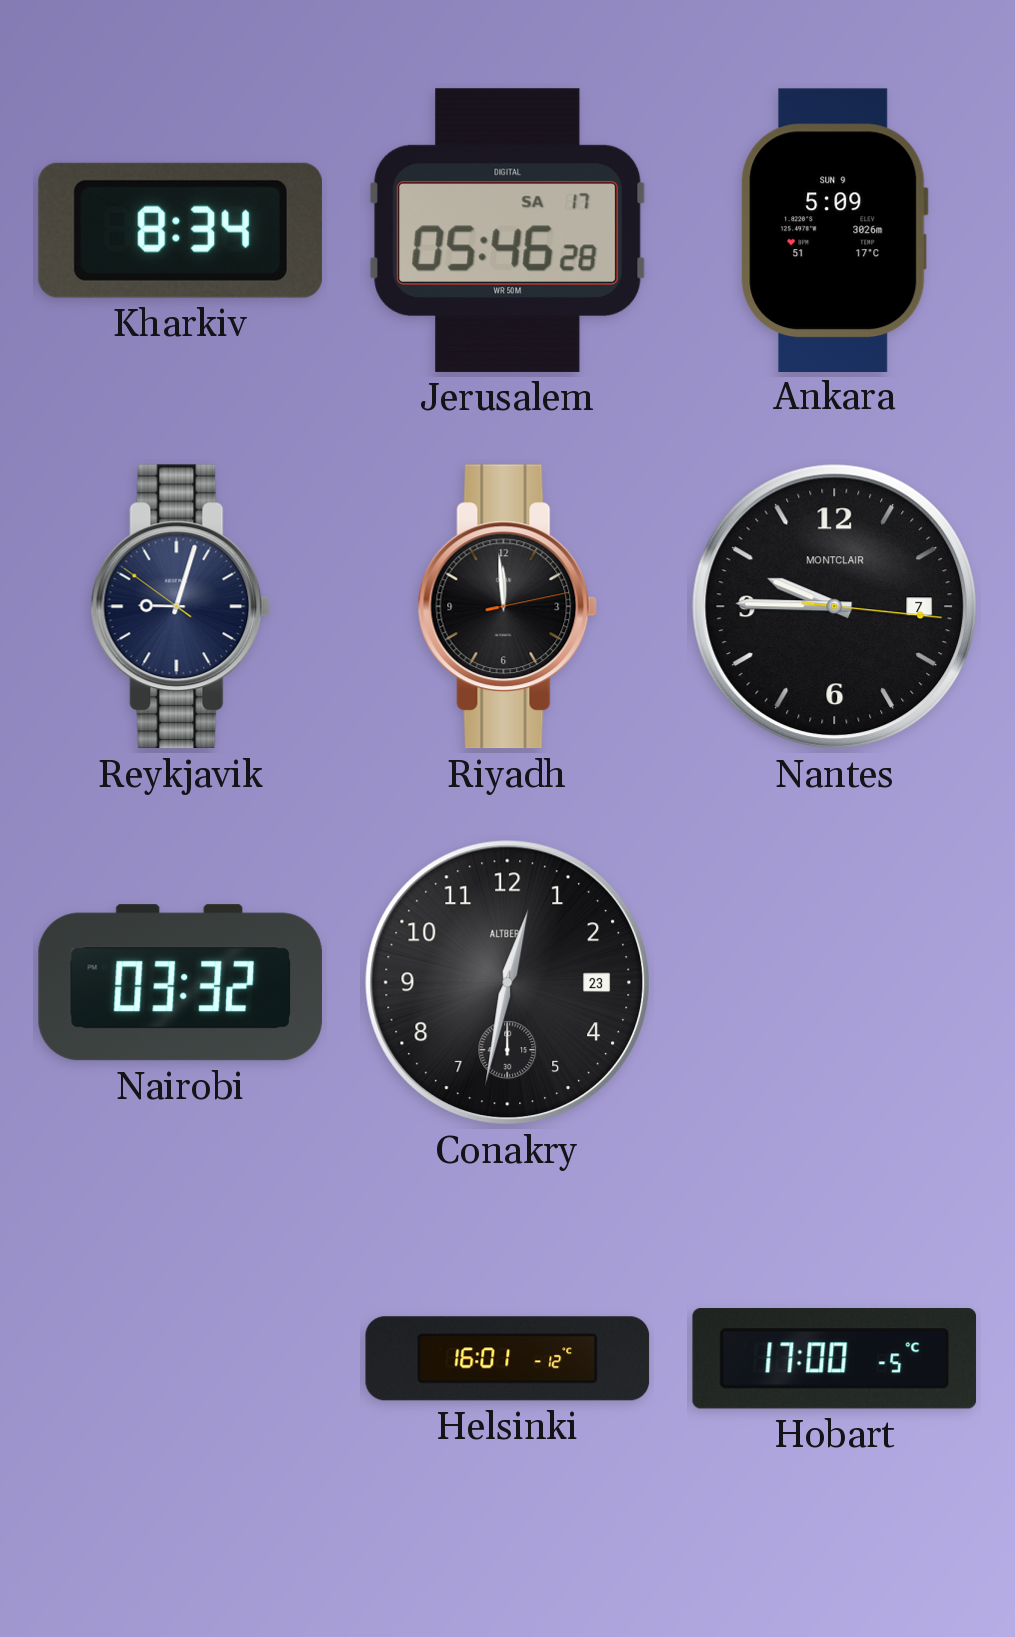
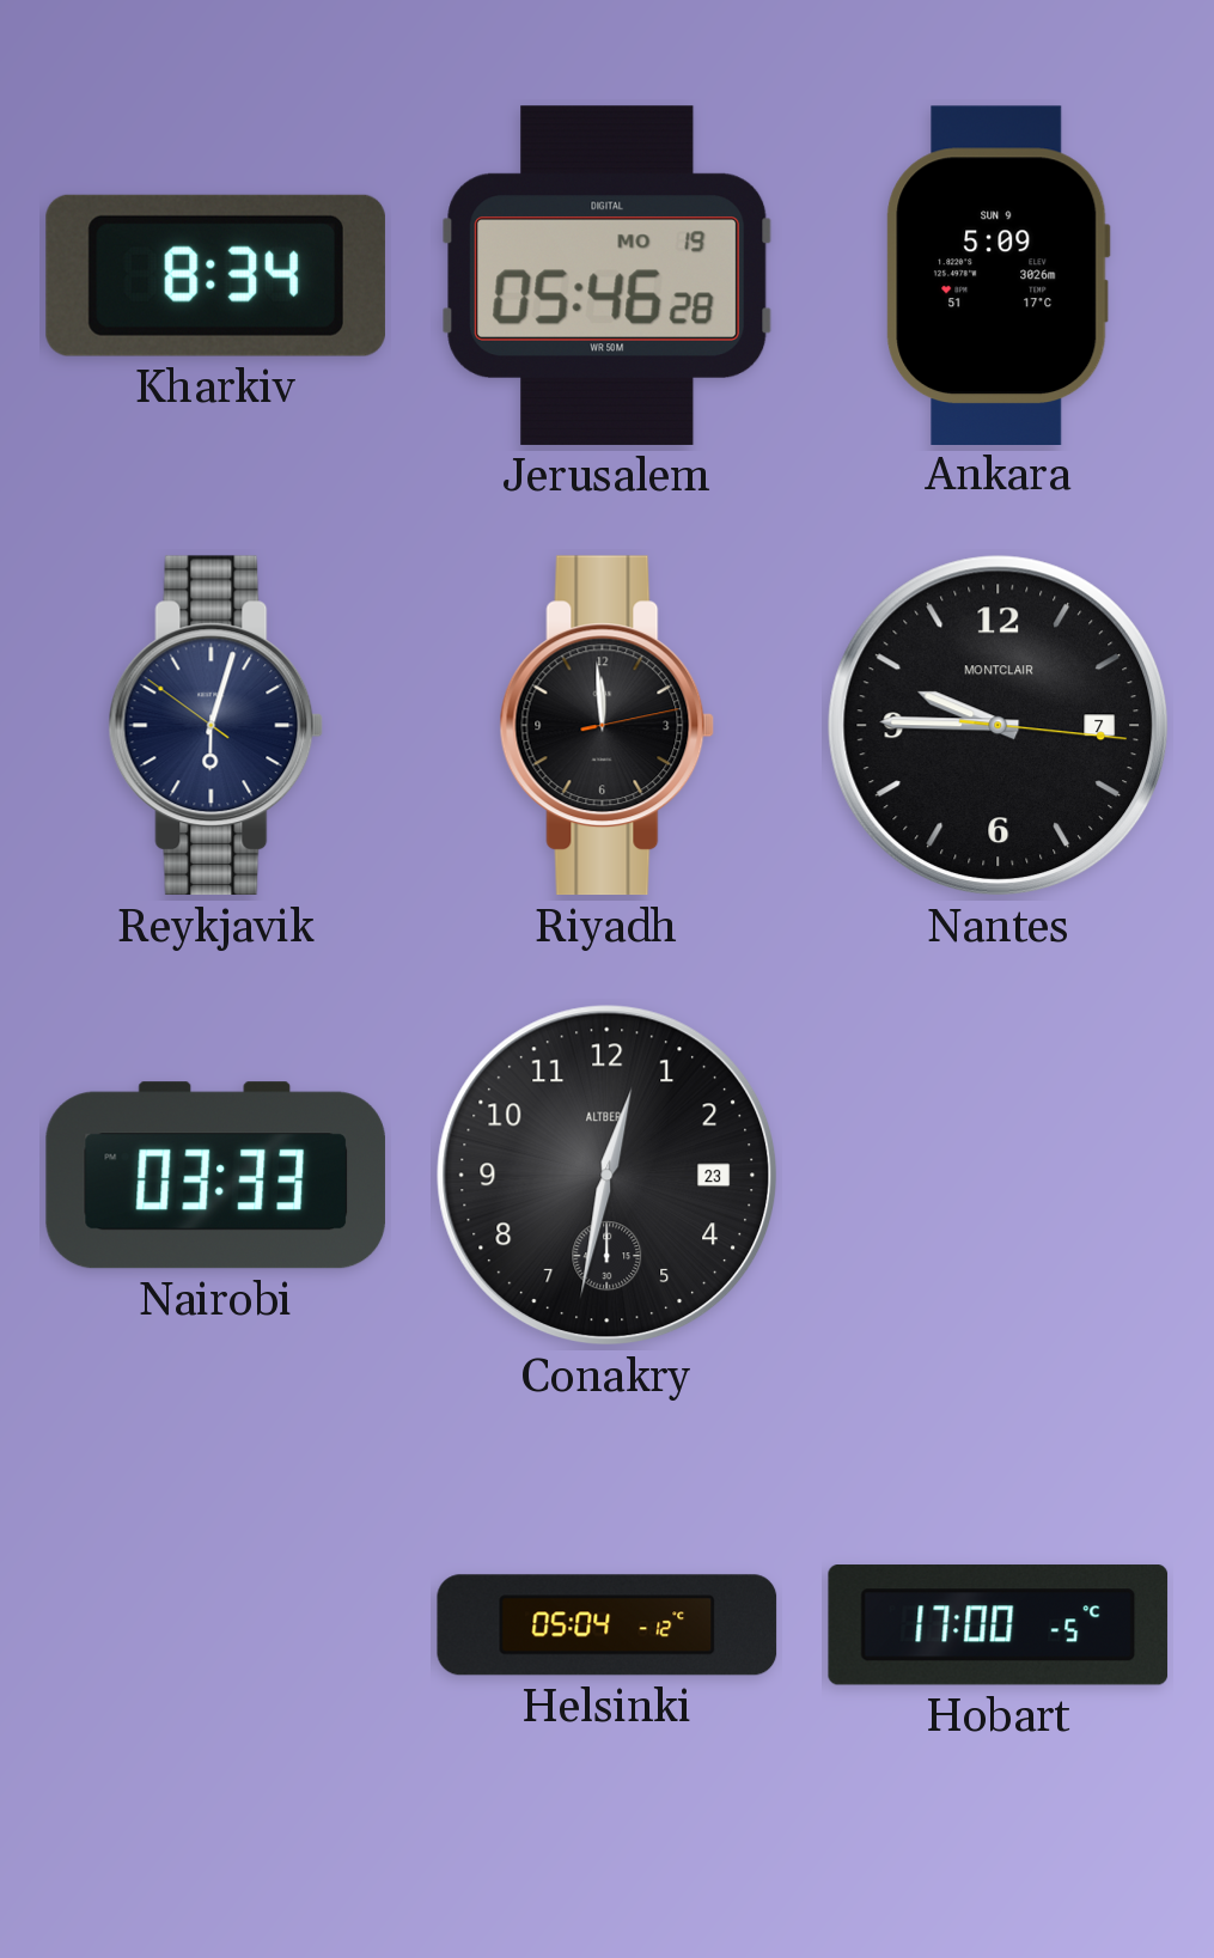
Jerusalem date: SA 17 -> MO 19
Reykjavik: 9:02 -> 6:02
Nairobi: 03:32 -> 03:33
Helsinki: 16:01 -> 05:04
